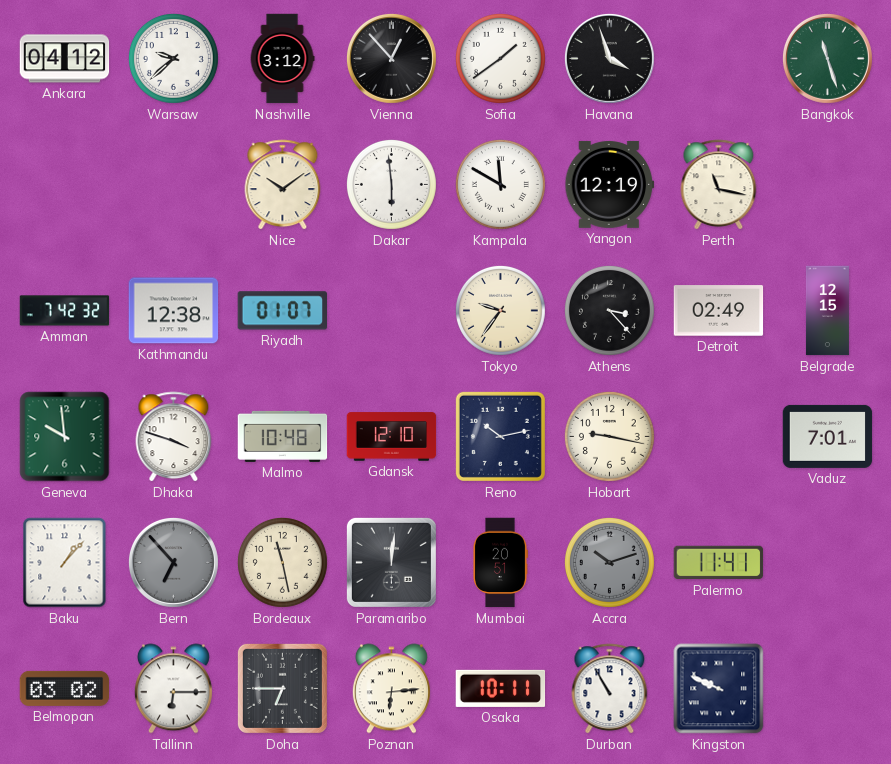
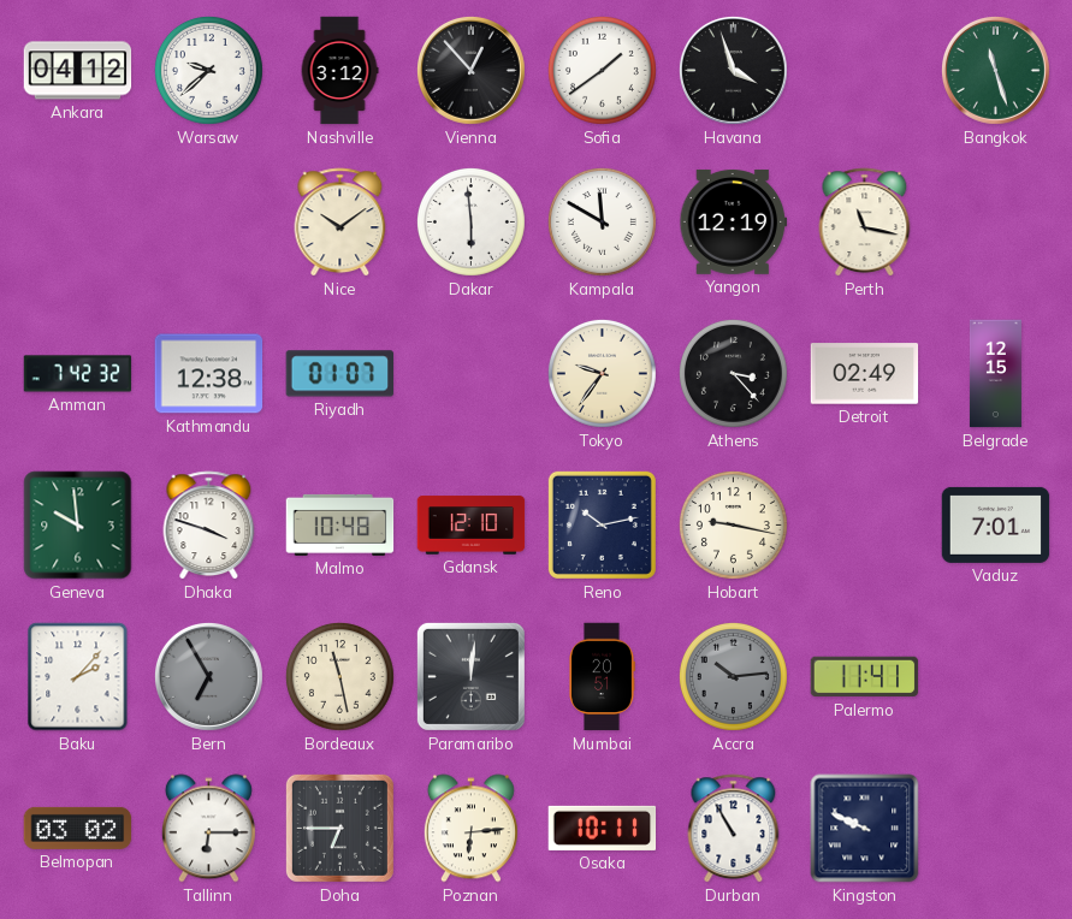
Baku: 1:07 -> 2:07
Bern: 6:53 -> 6:55
Accra: 10:12 -> 10:14
